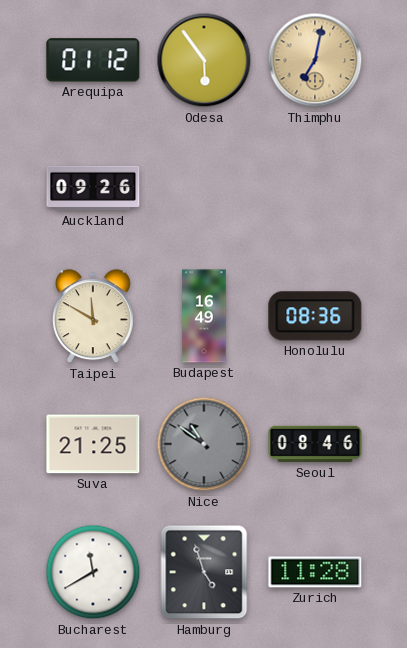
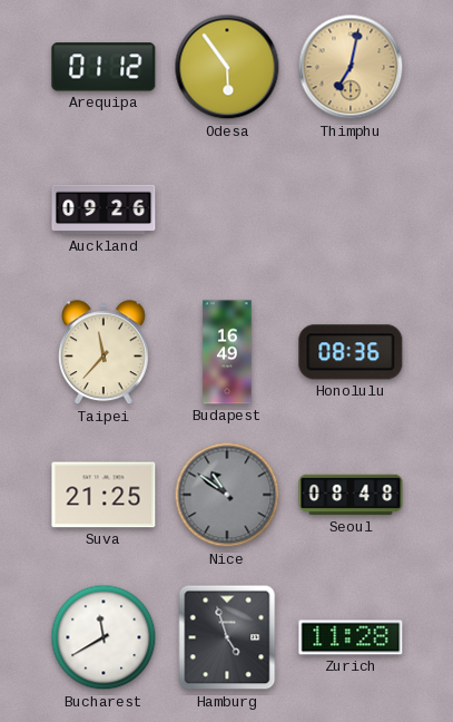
Taipei: 11:50 -> 11:37
Seoul: 08:46 -> 08:48
